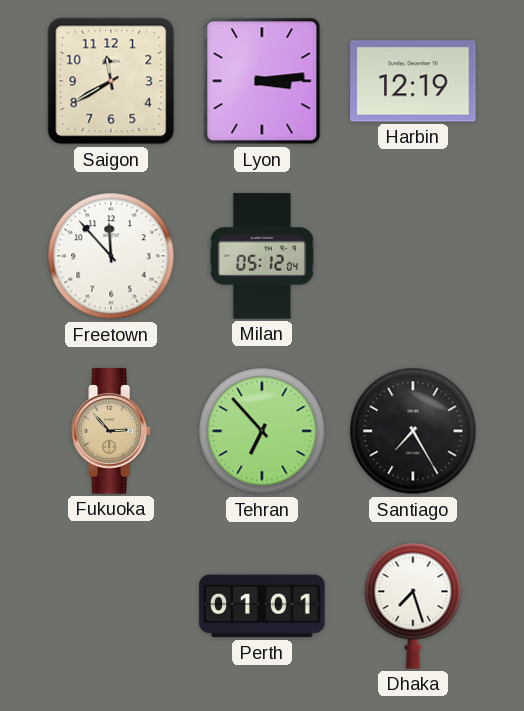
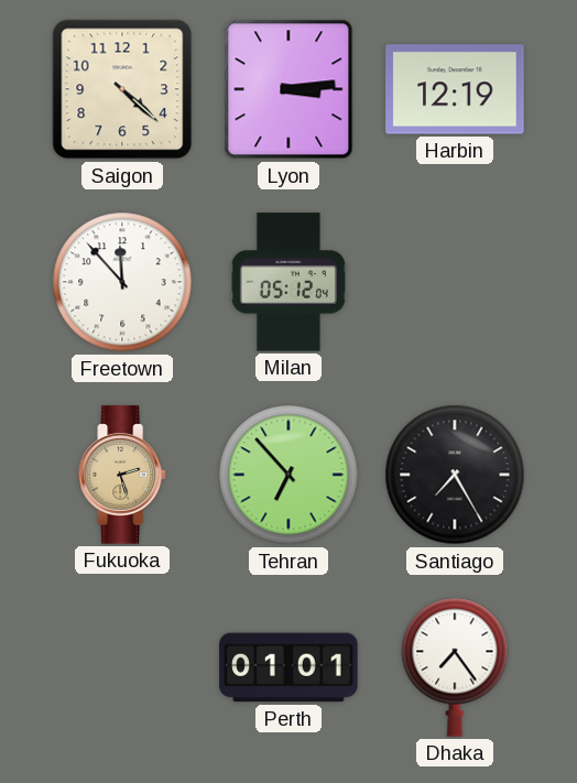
Saigon: 11:40 -> 4:22
Fukuoka: 2:53 -> 2:27
Dhaka: 7:27 -> 7:24
